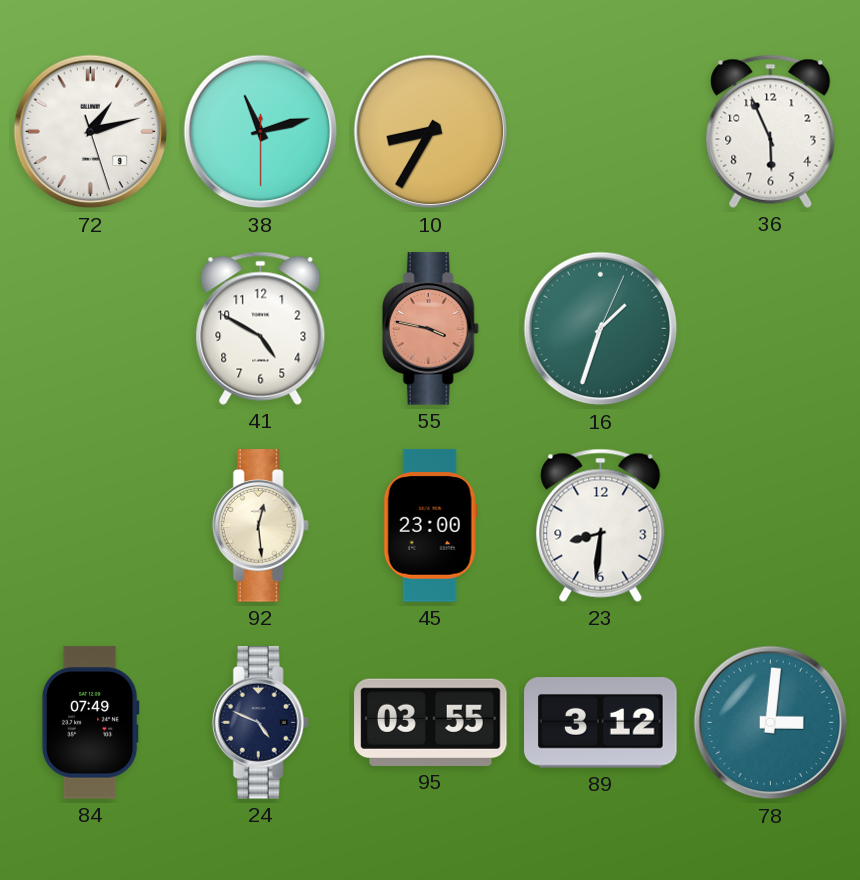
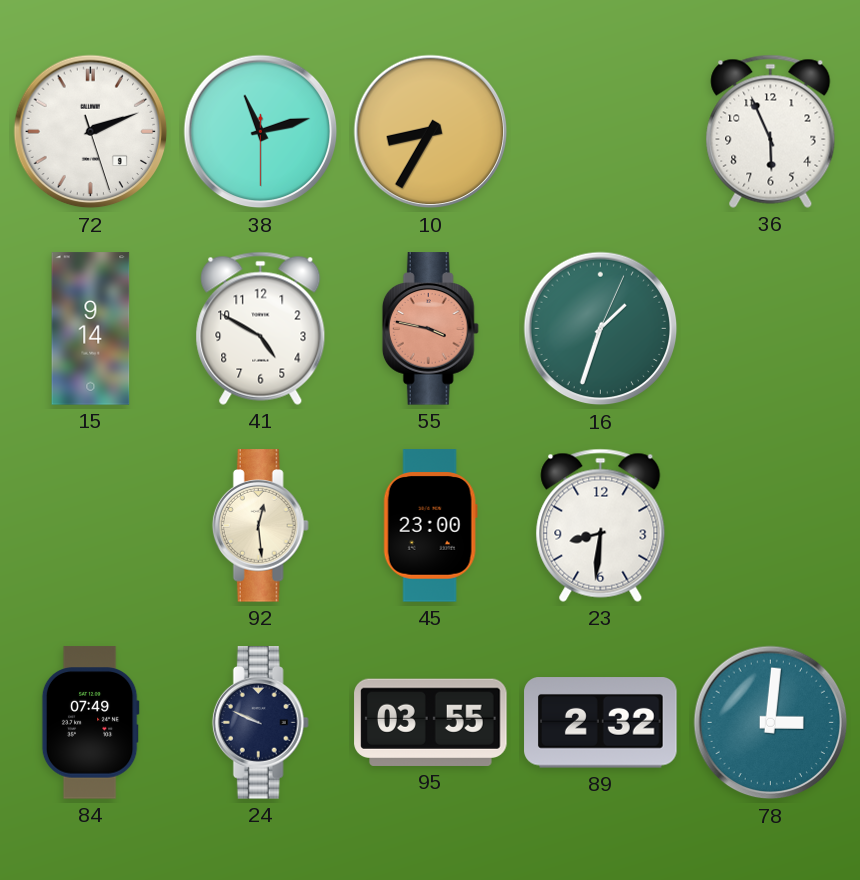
72: 1:12 -> 2:11
15: none -> 9:14
24: 4:49 -> 9:49
89: 3:12 -> 2:32
